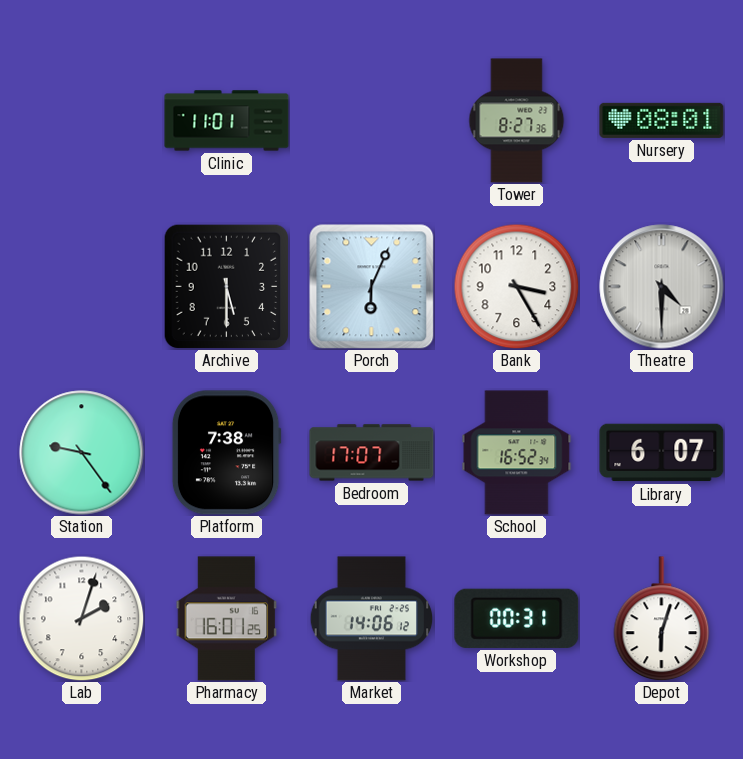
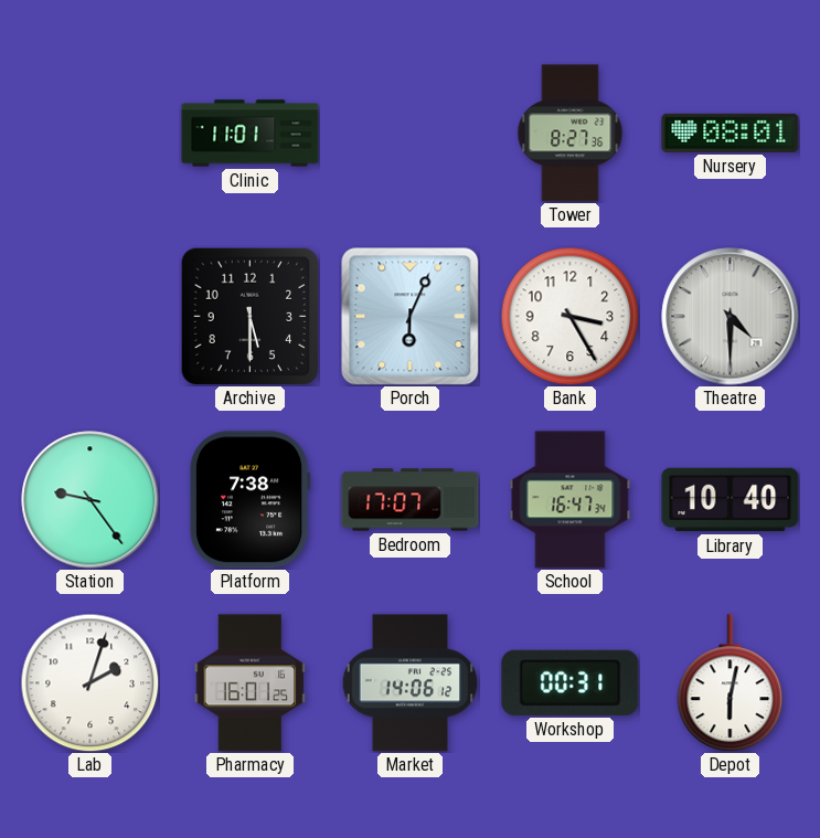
School: 16:52 -> 16:47
Library: 6:07 -> 10:40
Depot: 6:03 -> 6:02
